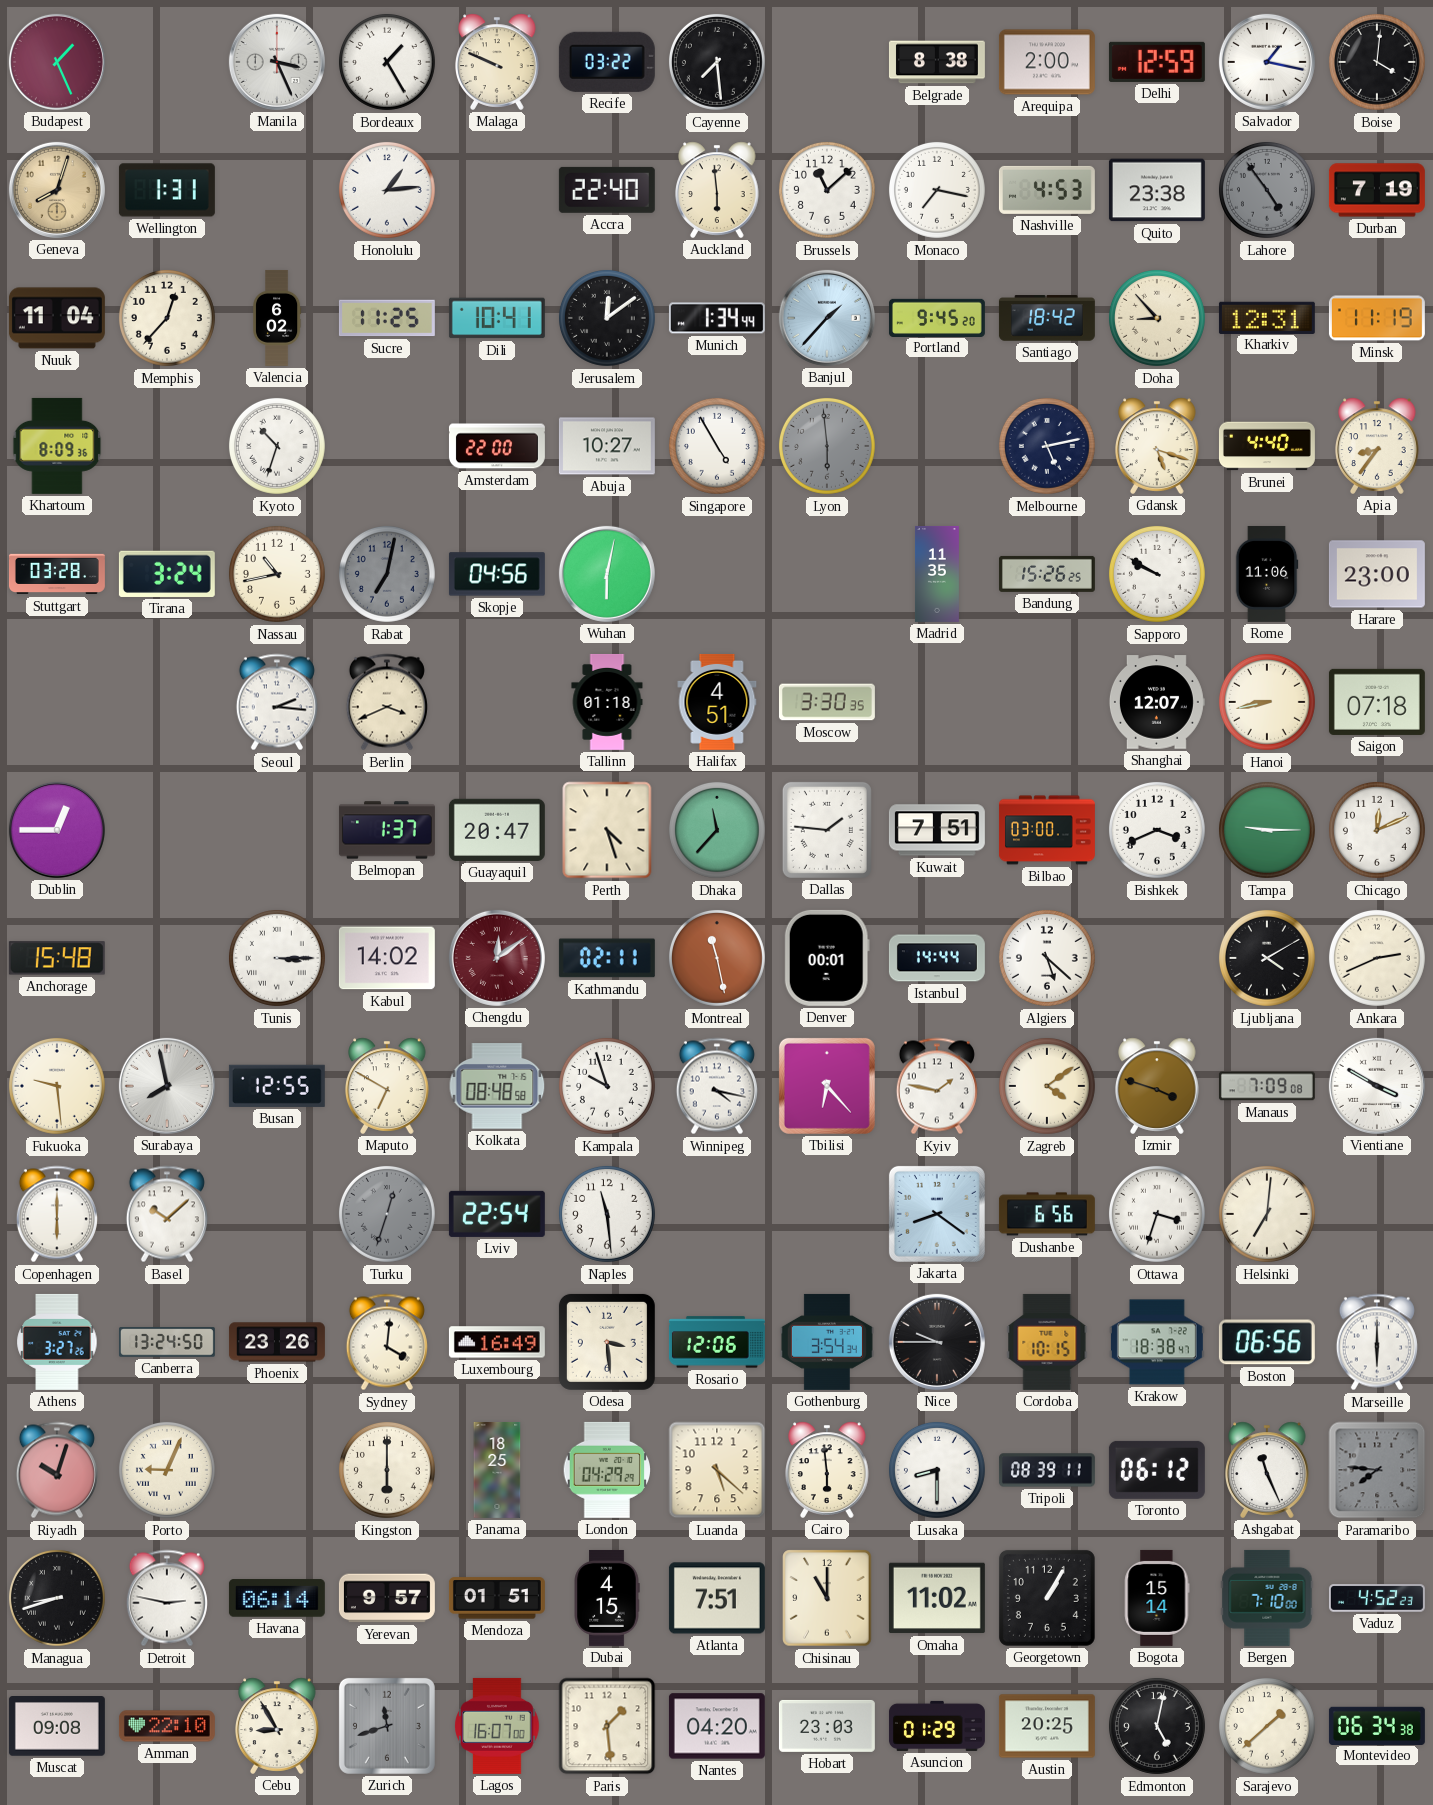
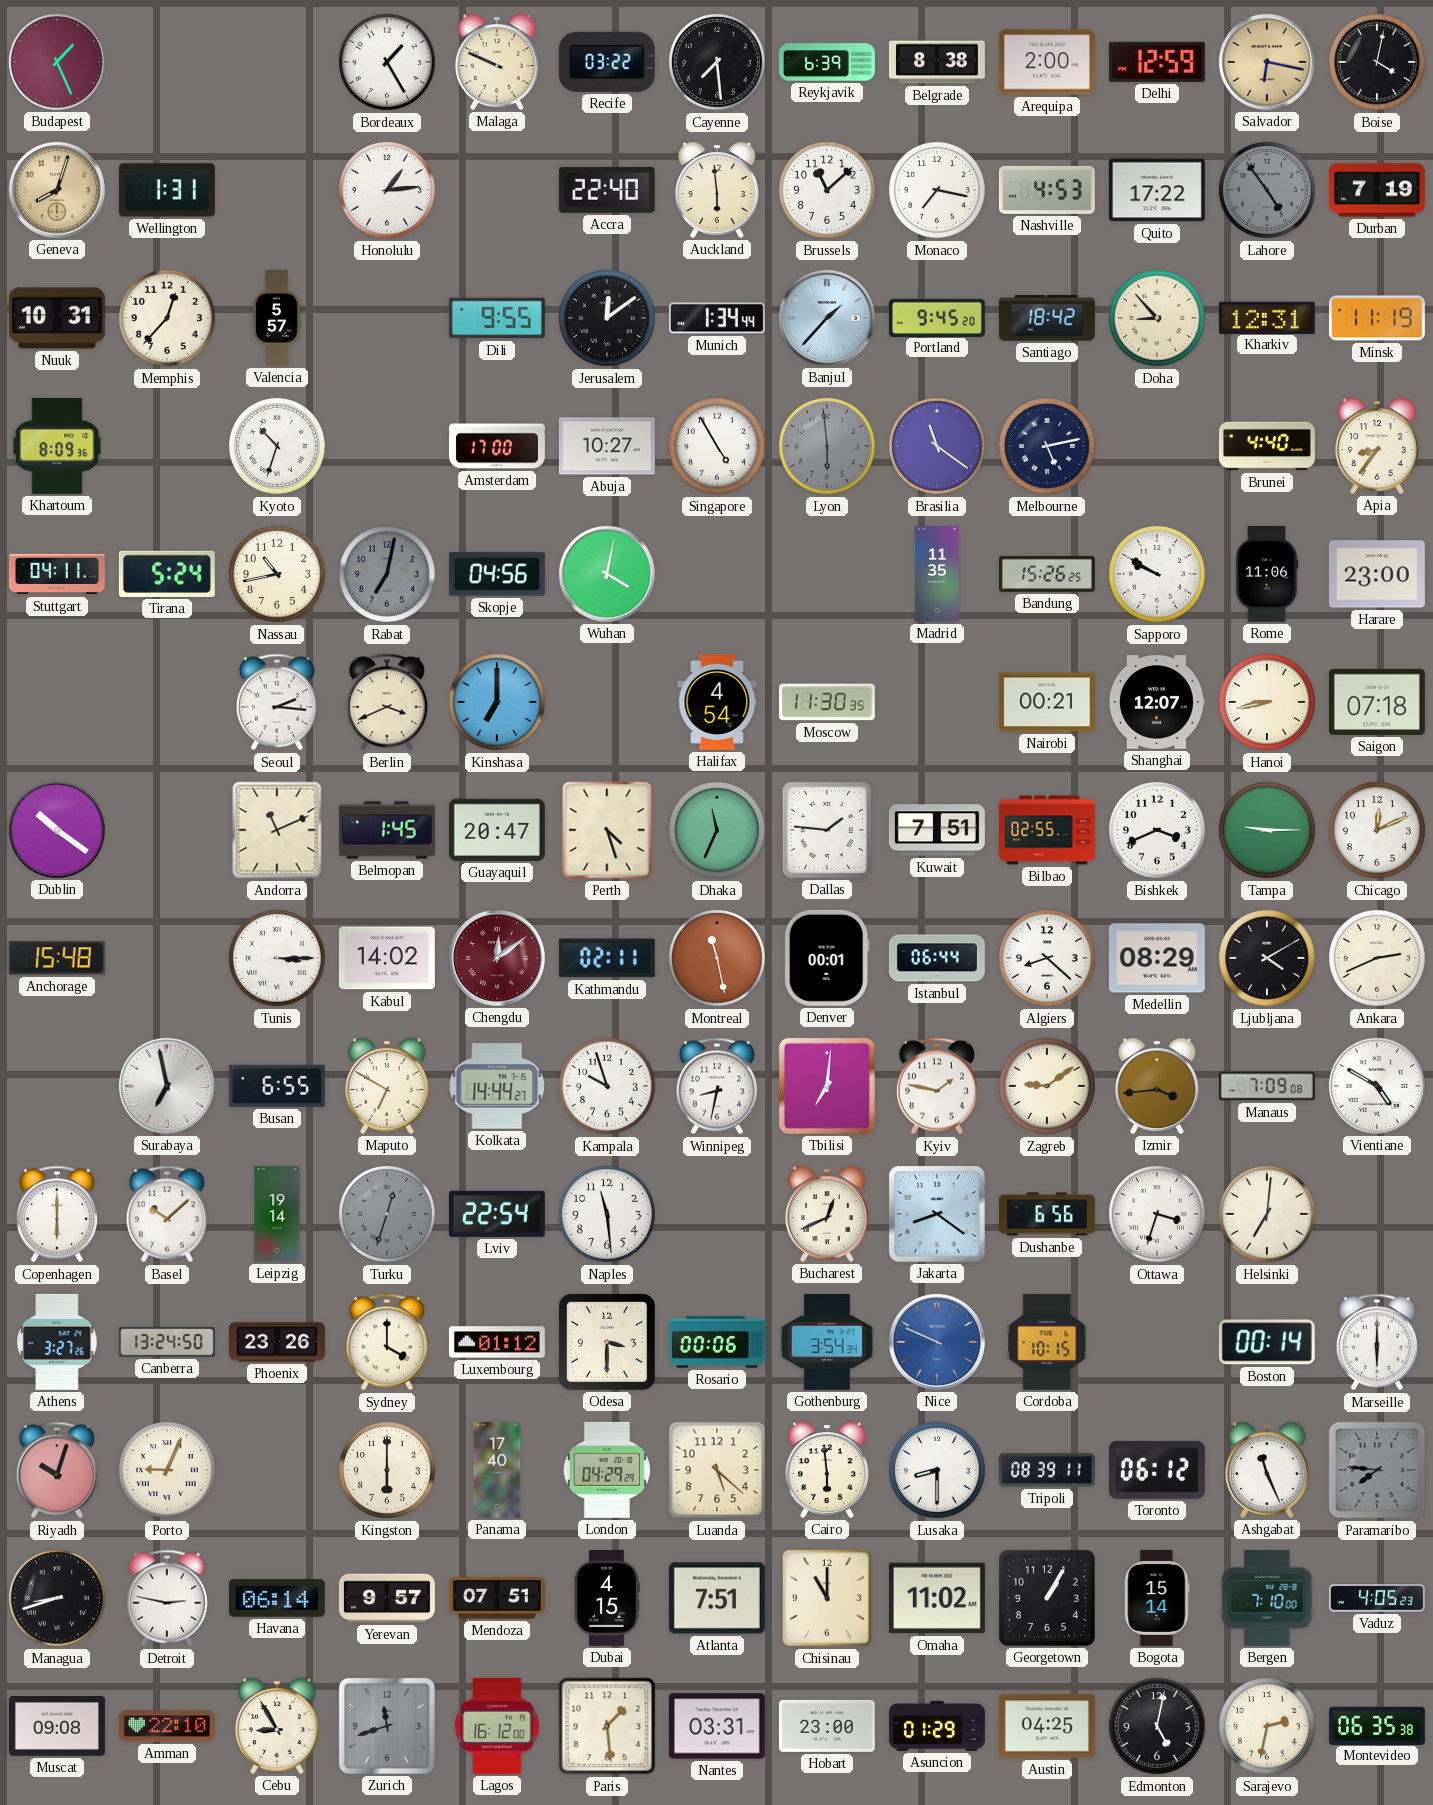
Manila: 3:26 -> none
Reykjavik: none -> 6:39
Salvador: 1:17 -> 6:17
Salvador dial: white -> champagne
Boise: 4:01 -> 4:02
Quito: 23:38 -> 17:22
Nuuk: 11:04 -> 10:31
Valencia: 6:02 -> 5:57
Sucre: 11:25 -> none
Dili: 10:41 -> 9:55
Amsterdam: 22:00 -> 17:00
Brasilia: none -> 11:21
Gdansk: 5:18 -> none
Stuttgart: 03:28 -> 04:11
Tirana: 3:24 -> 5:24
Wuhan: 6:02 -> 4:02
Kinshasa: none -> 7:00
Tallinn: 01:18 -> none
Halifax: 4:51 -> 4:54
Moscow: 3:30 -> 11:30
Nairobi: none -> 00:21
Dublin: 12:45 -> 10:21
Andorra: none -> 11:11
Belmopan: 1:37 -> 1:45
Dhaka: 11:37 -> 11:34
Bilbao: 03:00 -> 02:55
Istanbul: 14:44 -> 06:44
Algiers: 5:22 -> 8:22
Medellin: none -> 08:29
Fukuoka: 9:29 -> none
Surabaya: 7:58 -> 6:58
Busan: 12:55 -> 6:55
Kolkata: 08:48 -> 14:44
Winnipeg: 4:17 -> 8:32
Tbilisi: 6:23 -> 7:01
Zagreb: 4:09 -> 9:09
Izmir: 3:48 -> 3:44
Vientiane: 3:50 -> 4:50
Leipzig: none -> 19:14
Bucharest: none -> 12:41
Sydney: 4:01 -> 4:00
Luxembourg: 16:49 -> 01:12
Odesa: 3:29 -> 3:30
Rosario: 12:06 -> 00:06
Nice: 9:45 -> 9:49
Nice dial: black -> blue
Krakow: 18:38 -> none
Boston: 06:56 -> 00:14
Panama: 18:25 -> 17:40
Mendoza: 01:51 -> 07:51
Vaduz: 4:52 -> 4:05
Lagos: 16:07 -> 16:12
Nantes: 04:20 -> 03:31
Hobart: 23:03 -> 23:00
Austin: 20:25 -> 04:25
Sarajevo: 1:38 -> 2:32
Montevideo: 06:34 -> 06:35
